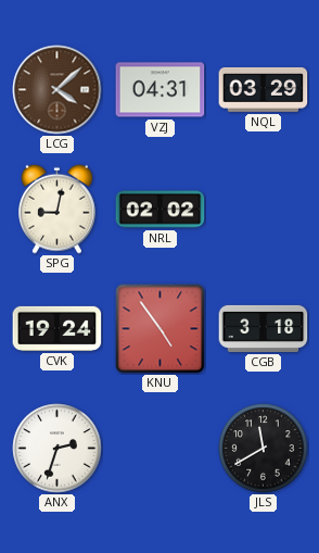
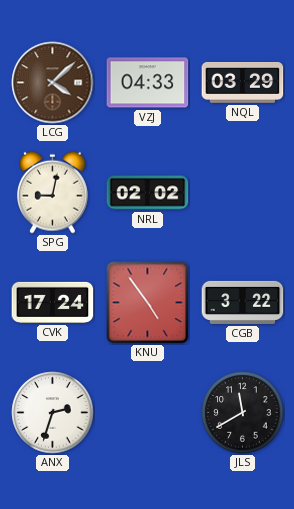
VZJ: 04:31 -> 04:33
CVK: 19:24 -> 17:24
CGB: 3:18 -> 3:22
